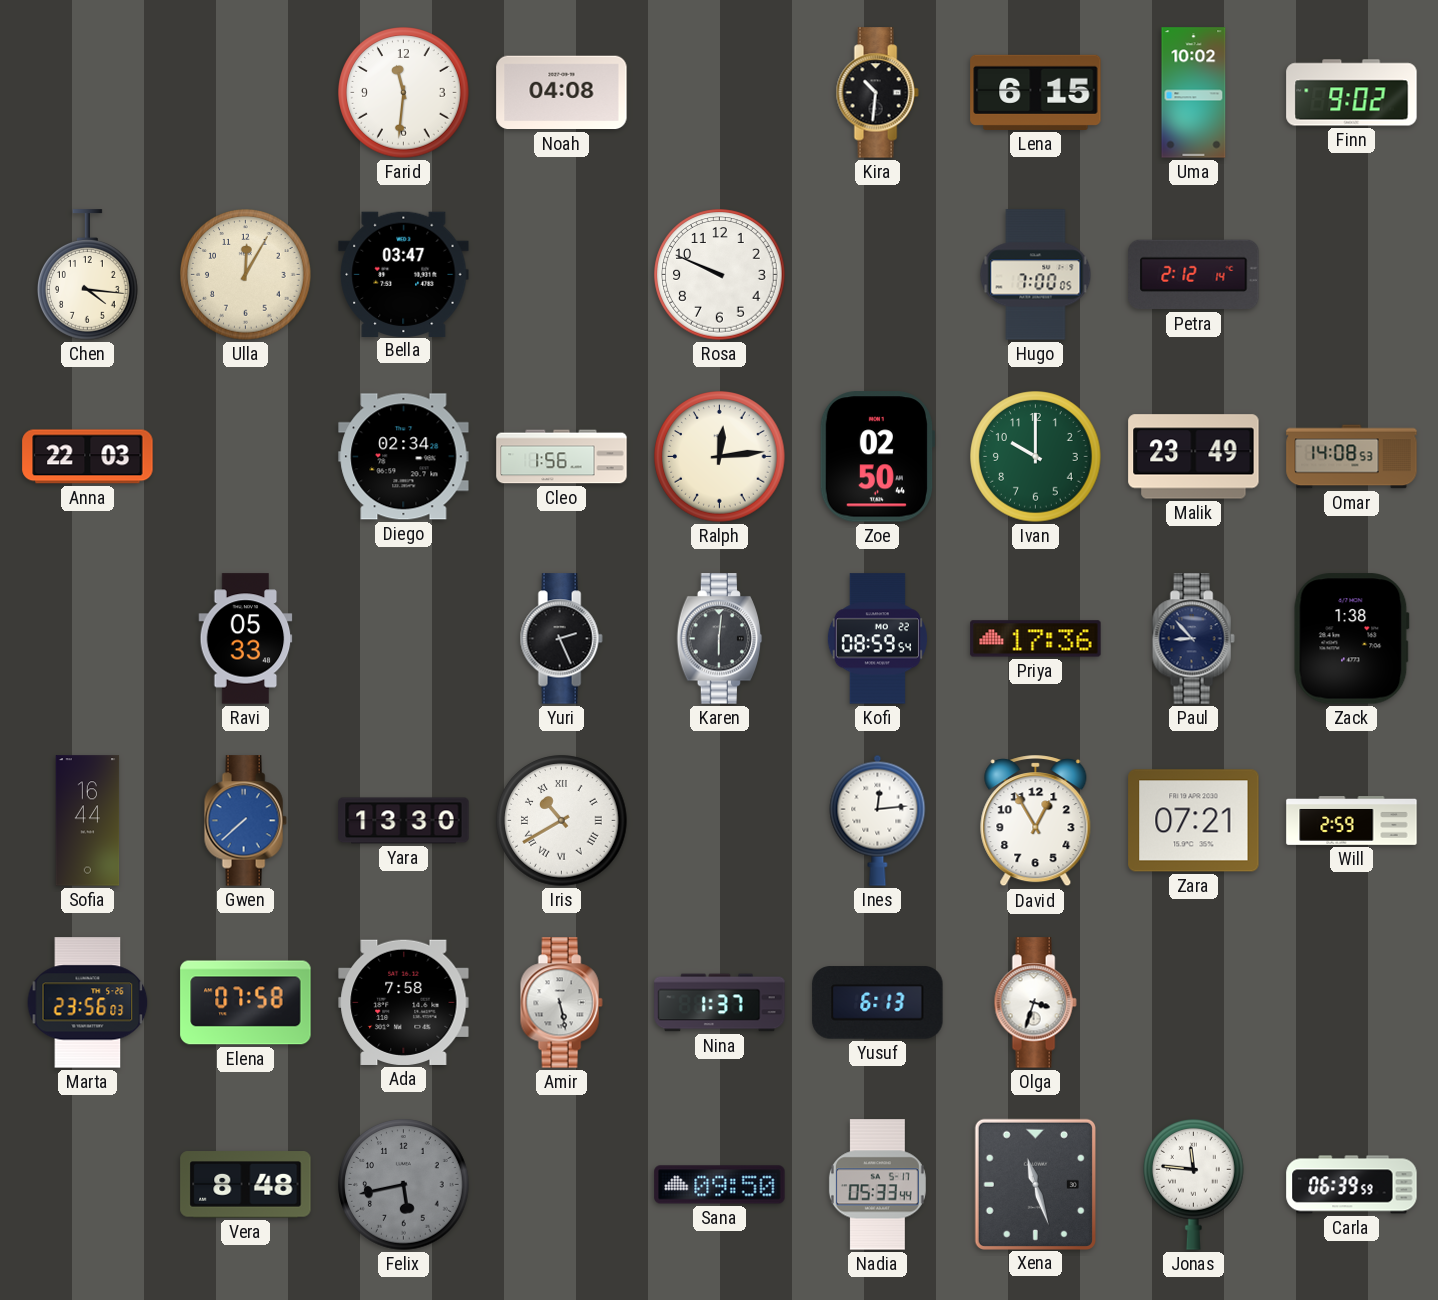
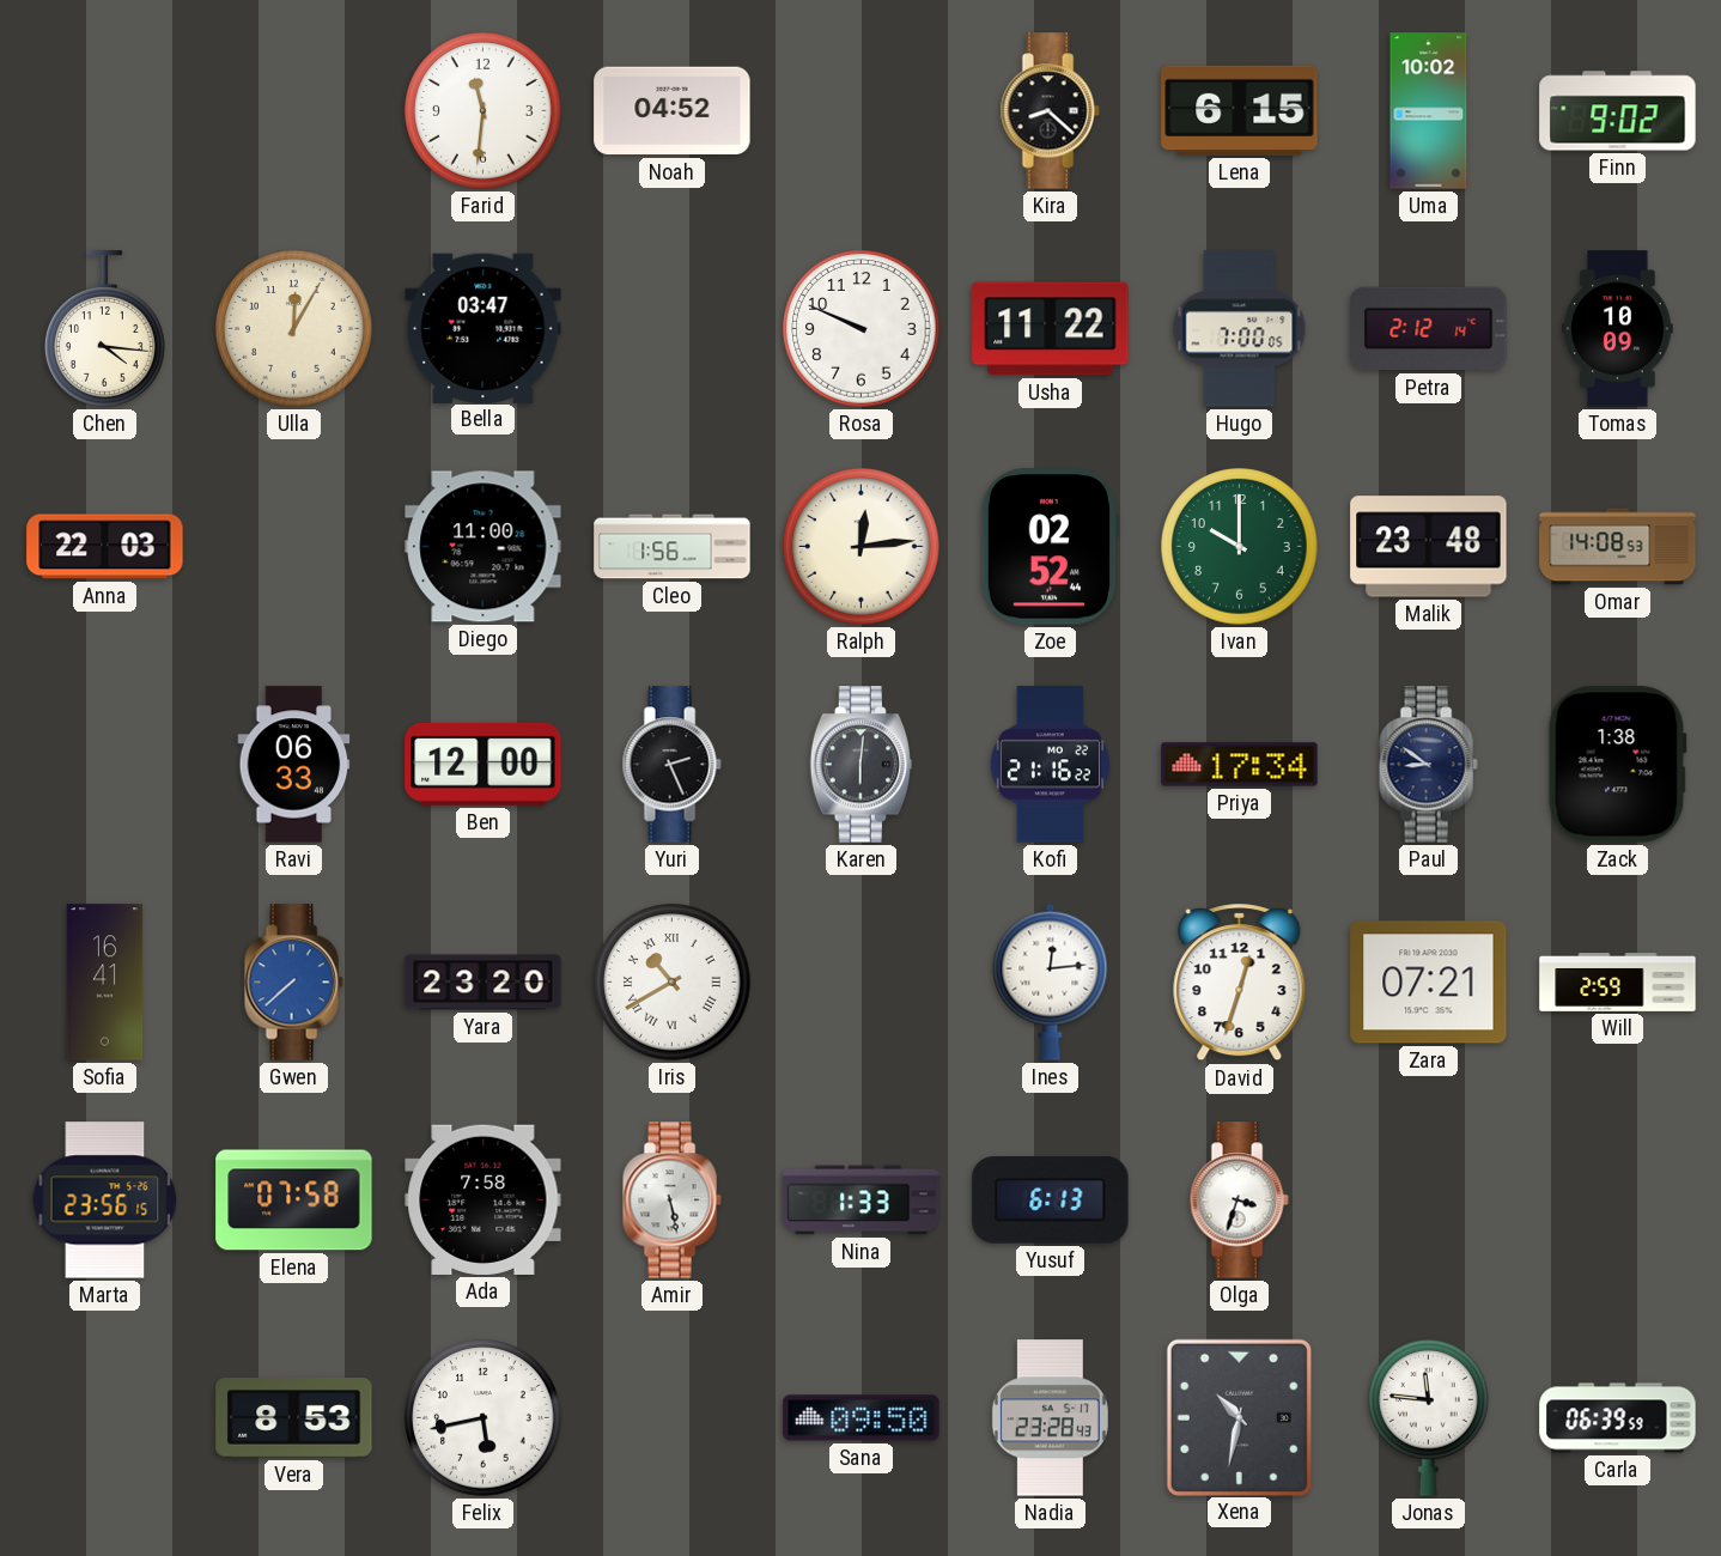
Noah: 04:08 -> 04:52
Kira: 10:31 -> 8:22
Usha: none -> 11:22
Tomas: none -> 10:09
Diego: 02:34 -> 11:00
Zoe: 02:50 -> 02:52
Malik: 23:49 -> 23:48
Ravi: 05:33 -> 06:33
Ben: none -> 12:00
Kofi: 08:59 -> 21:16
Priya: 17:36 -> 17:34
Paul: 8:53 -> 8:51
Sofia: 16:44 -> 16:41
Yara: 13:30 -> 23:20
David: 12:55 -> 12:33
Marta: 23:56:03 -> 23:56:15
Nina: 1:37 -> 1:33
Vera: 8:48 -> 8:53
Felix dial: grey -> white
Nadia: 05:33 -> 23:28
Xena: 11:27 -> 10:32
